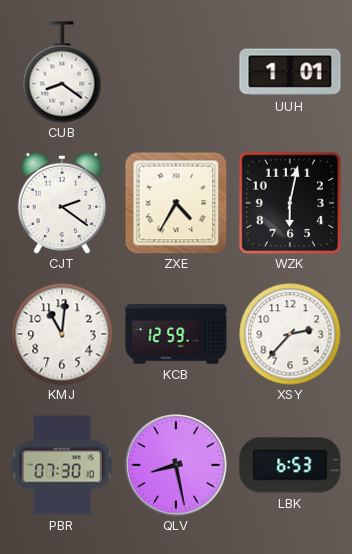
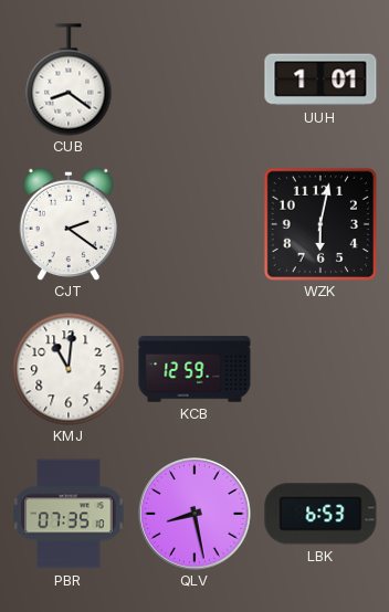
ZXE: 4:35 -> none
XSY: 2:37 -> none
PBR: 07:30 -> 07:35
